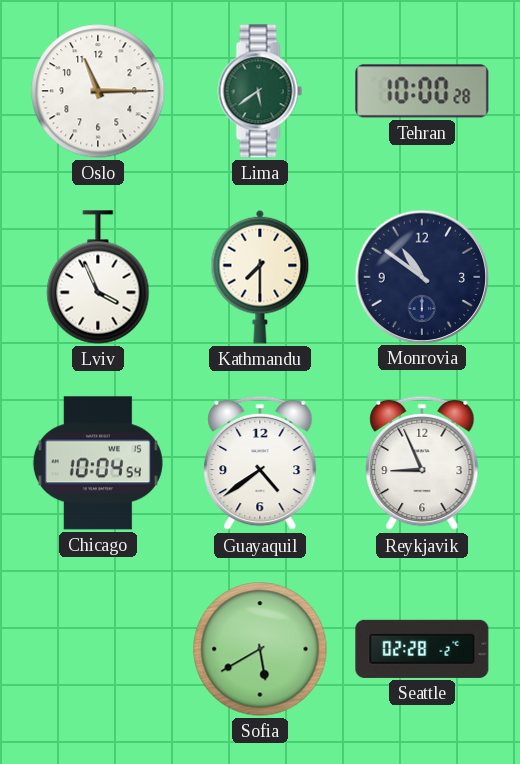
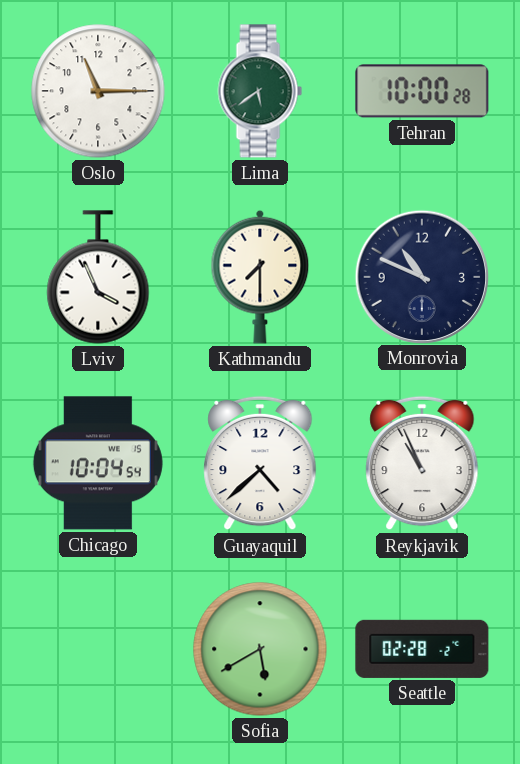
Monrovia: 10:51 -> 10:49
Guayaquil: 4:39 -> 4:38
Reykjavik: 8:56 -> 10:56
